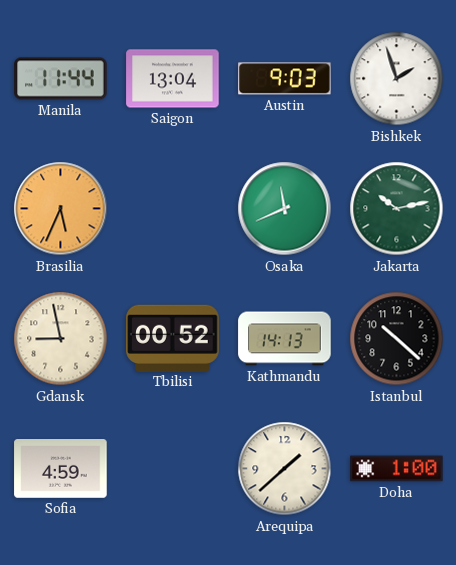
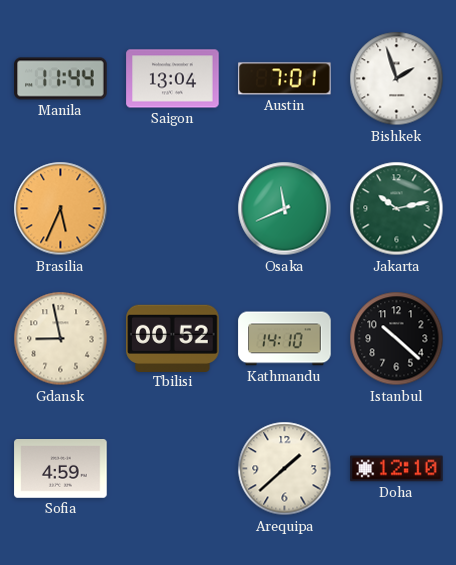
Austin: 9:03 -> 7:01
Kathmandu: 14:13 -> 14:10
Doha: 1:00 -> 12:10
